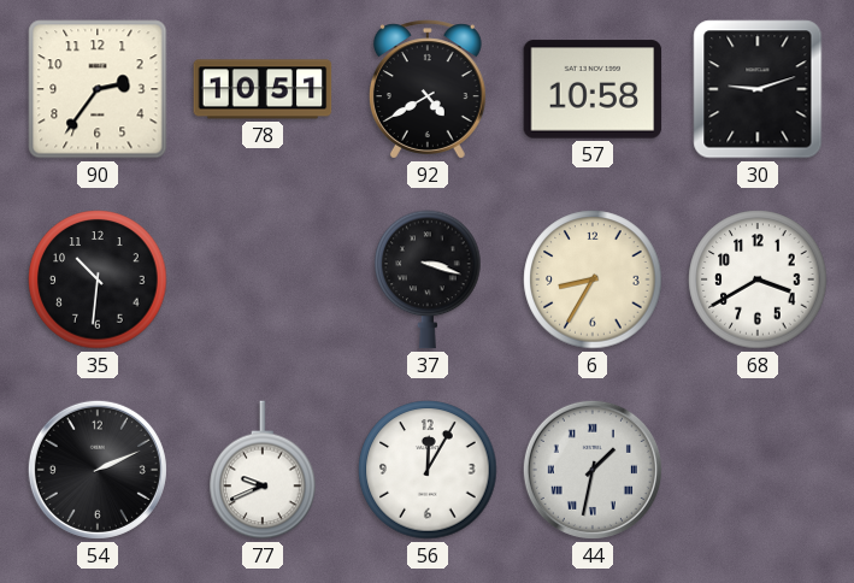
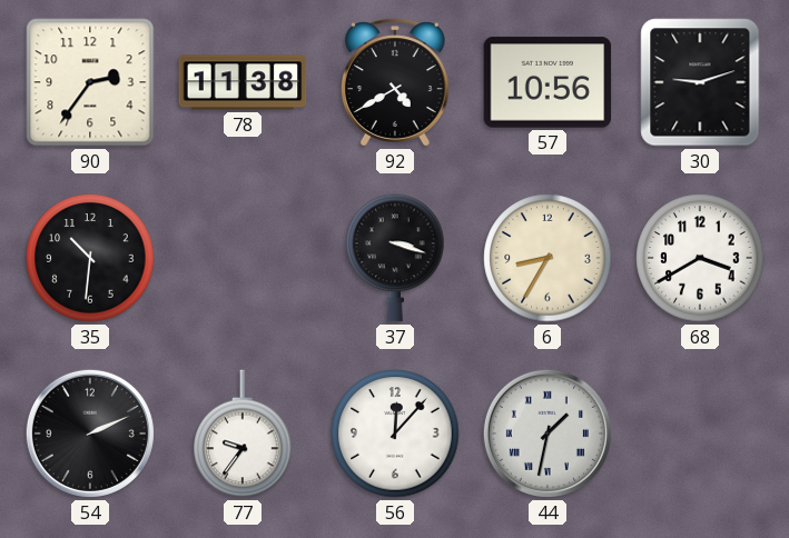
78: 10:51 -> 11:38
57: 10:58 -> 10:56
77: 9:41 -> 9:36
56: 12:05 -> 12:07
